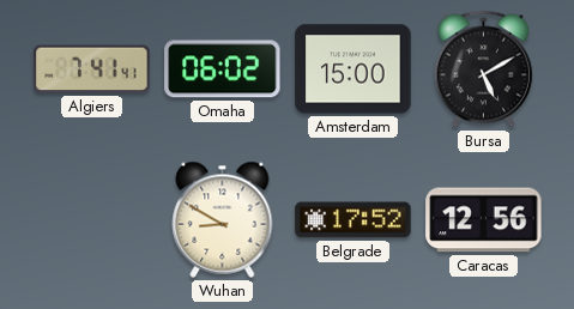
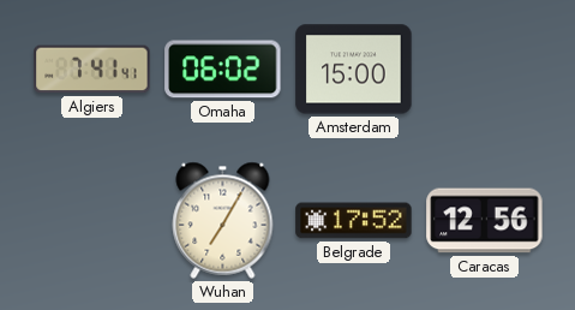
Bursa: 5:10 -> none
Wuhan: 8:50 -> 7:05
